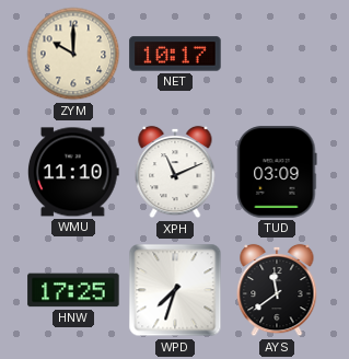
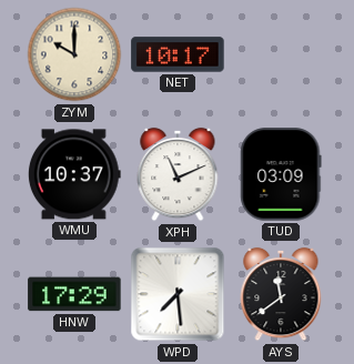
WMU: 11:10 -> 10:37
HNW: 17:25 -> 17:29
WPD: 7:33 -> 7:29
